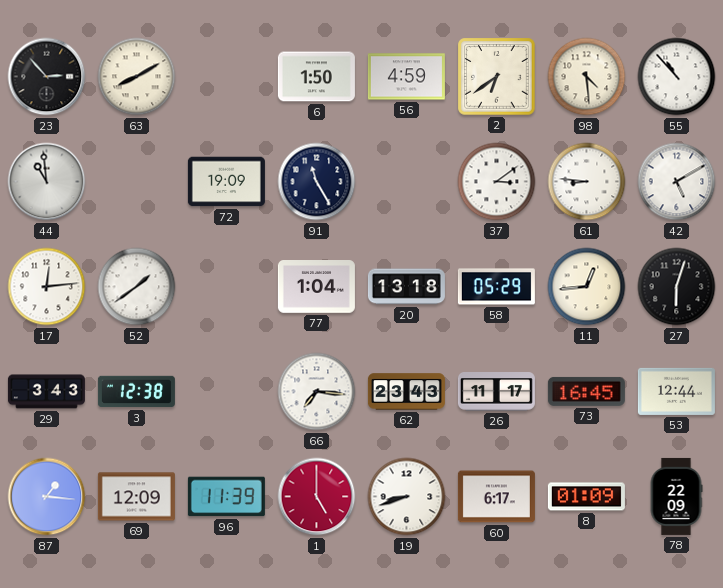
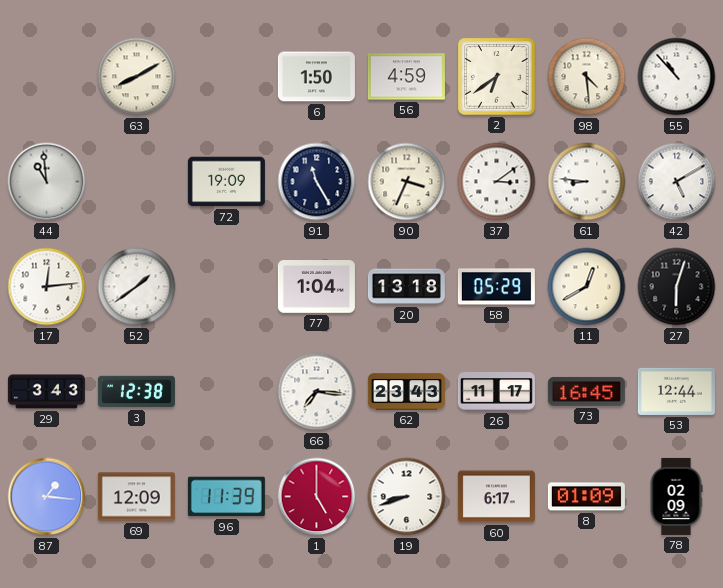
23: 2:53 -> none
90: none -> 3:34
11: 12:44 -> 12:40
78: 22:09 -> 02:09
